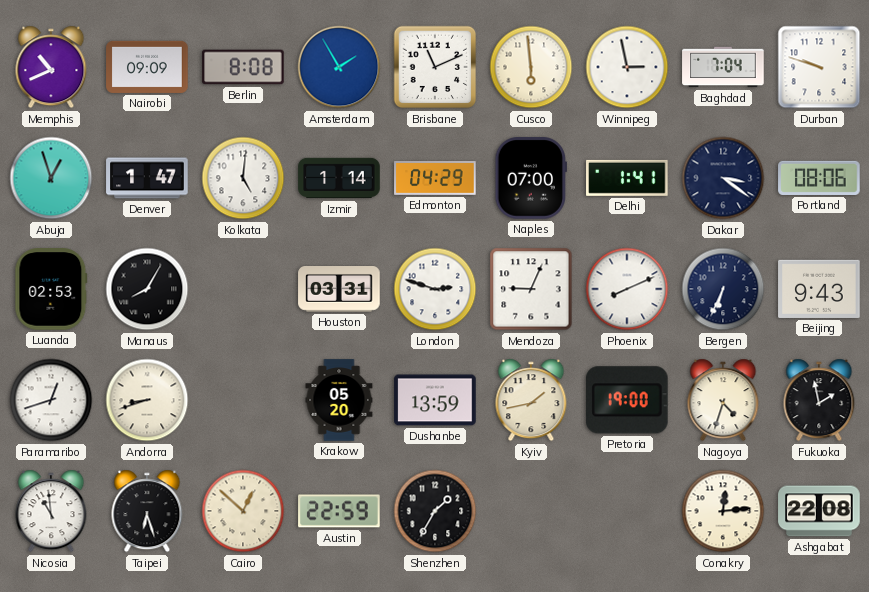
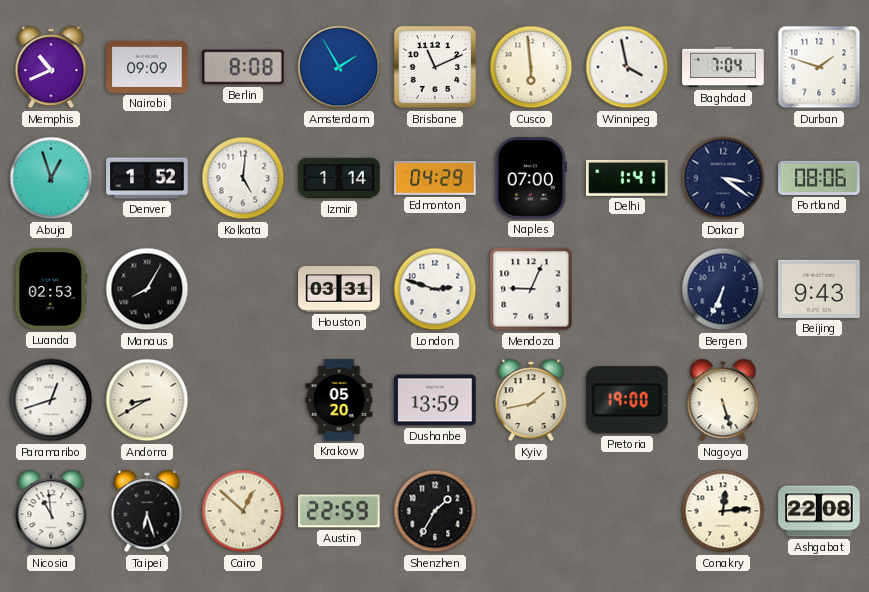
Winnipeg: 2:58 -> 3:58
Durban: 9:48 -> 1:48
Denver: 1:47 -> 1:52
Phoenix: 8:11 -> none
Andorra: 8:42 -> 8:40
Nagoya: 4:33 -> 5:27
Fukuoka: 1:58 -> none
